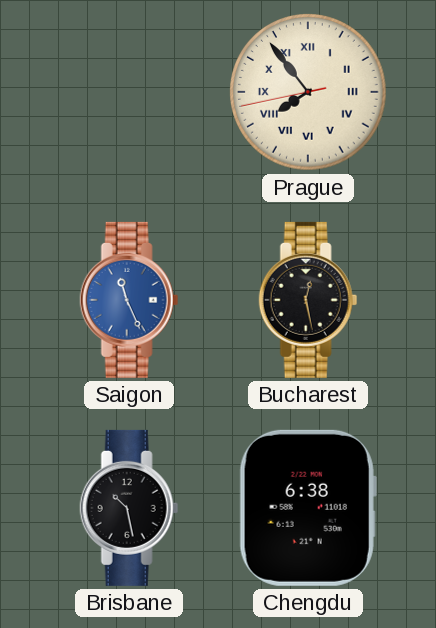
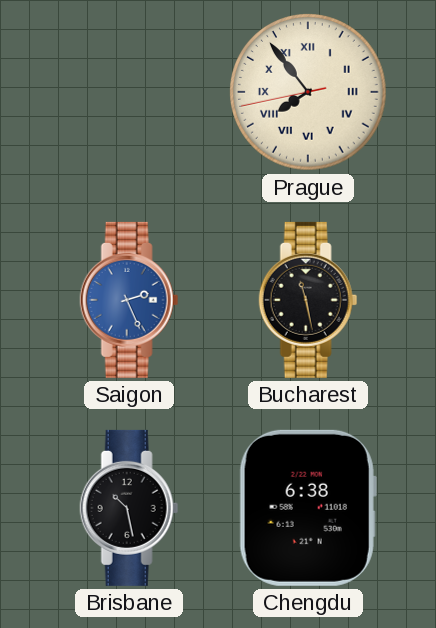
Saigon: 11:26 -> 2:26
Bucharest: 12:28 -> 11:28
